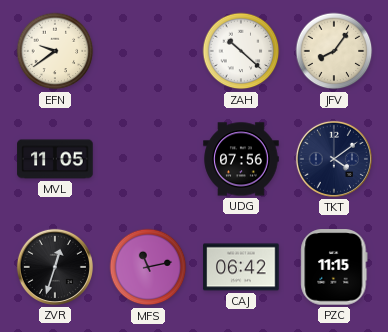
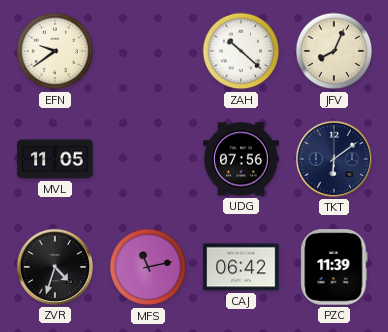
JFV: 8:06 -> 8:04
TKT: 4:09 -> 6:09
ZVR: 12:33 -> 4:33
PZC: 11:15 -> 11:39
